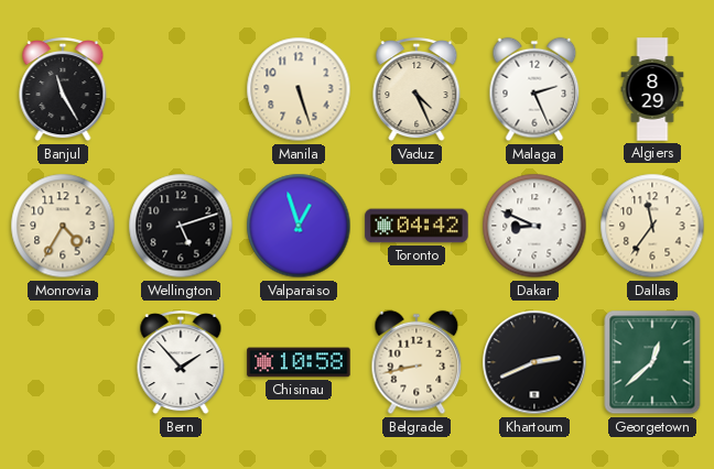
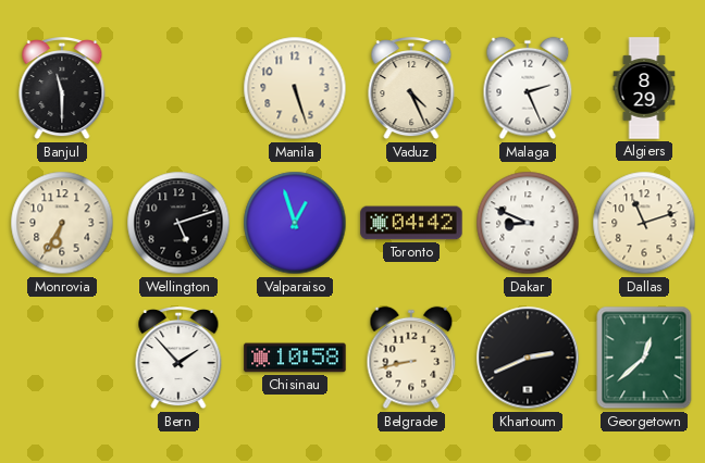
Banjul: 11:25 -> 11:30
Monrovia: 4:35 -> 6:35
Dallas: 11:36 -> 11:12
